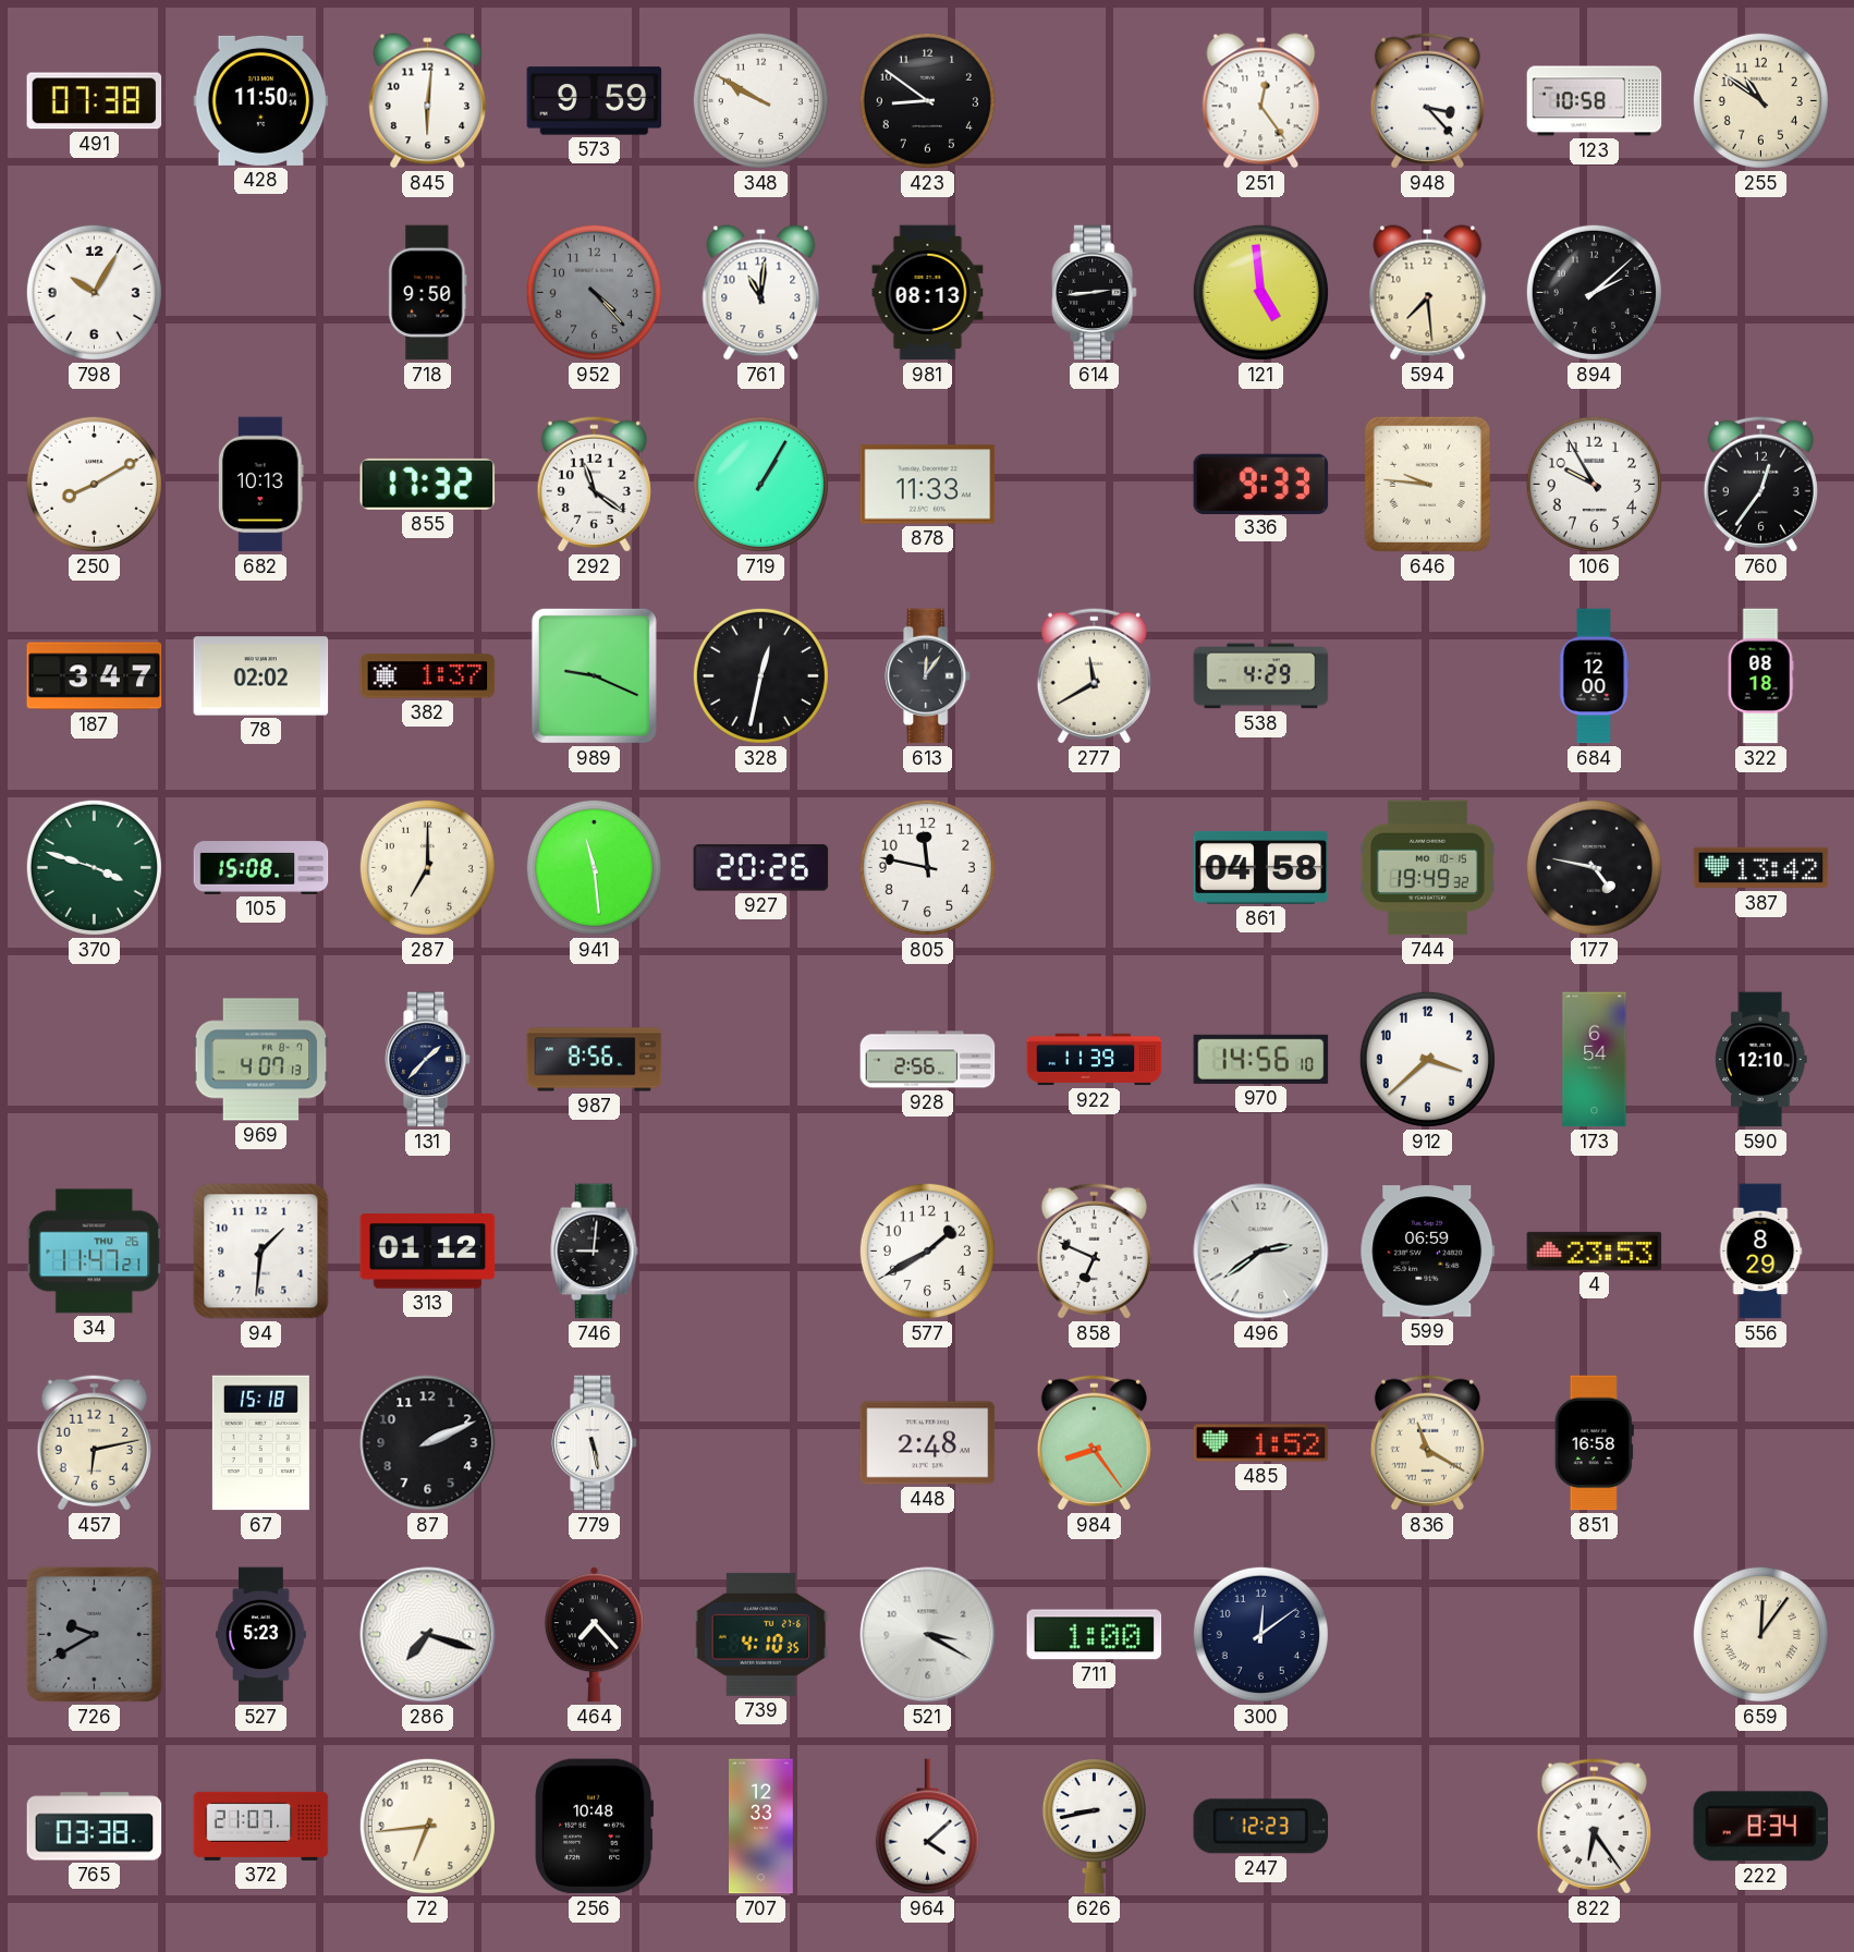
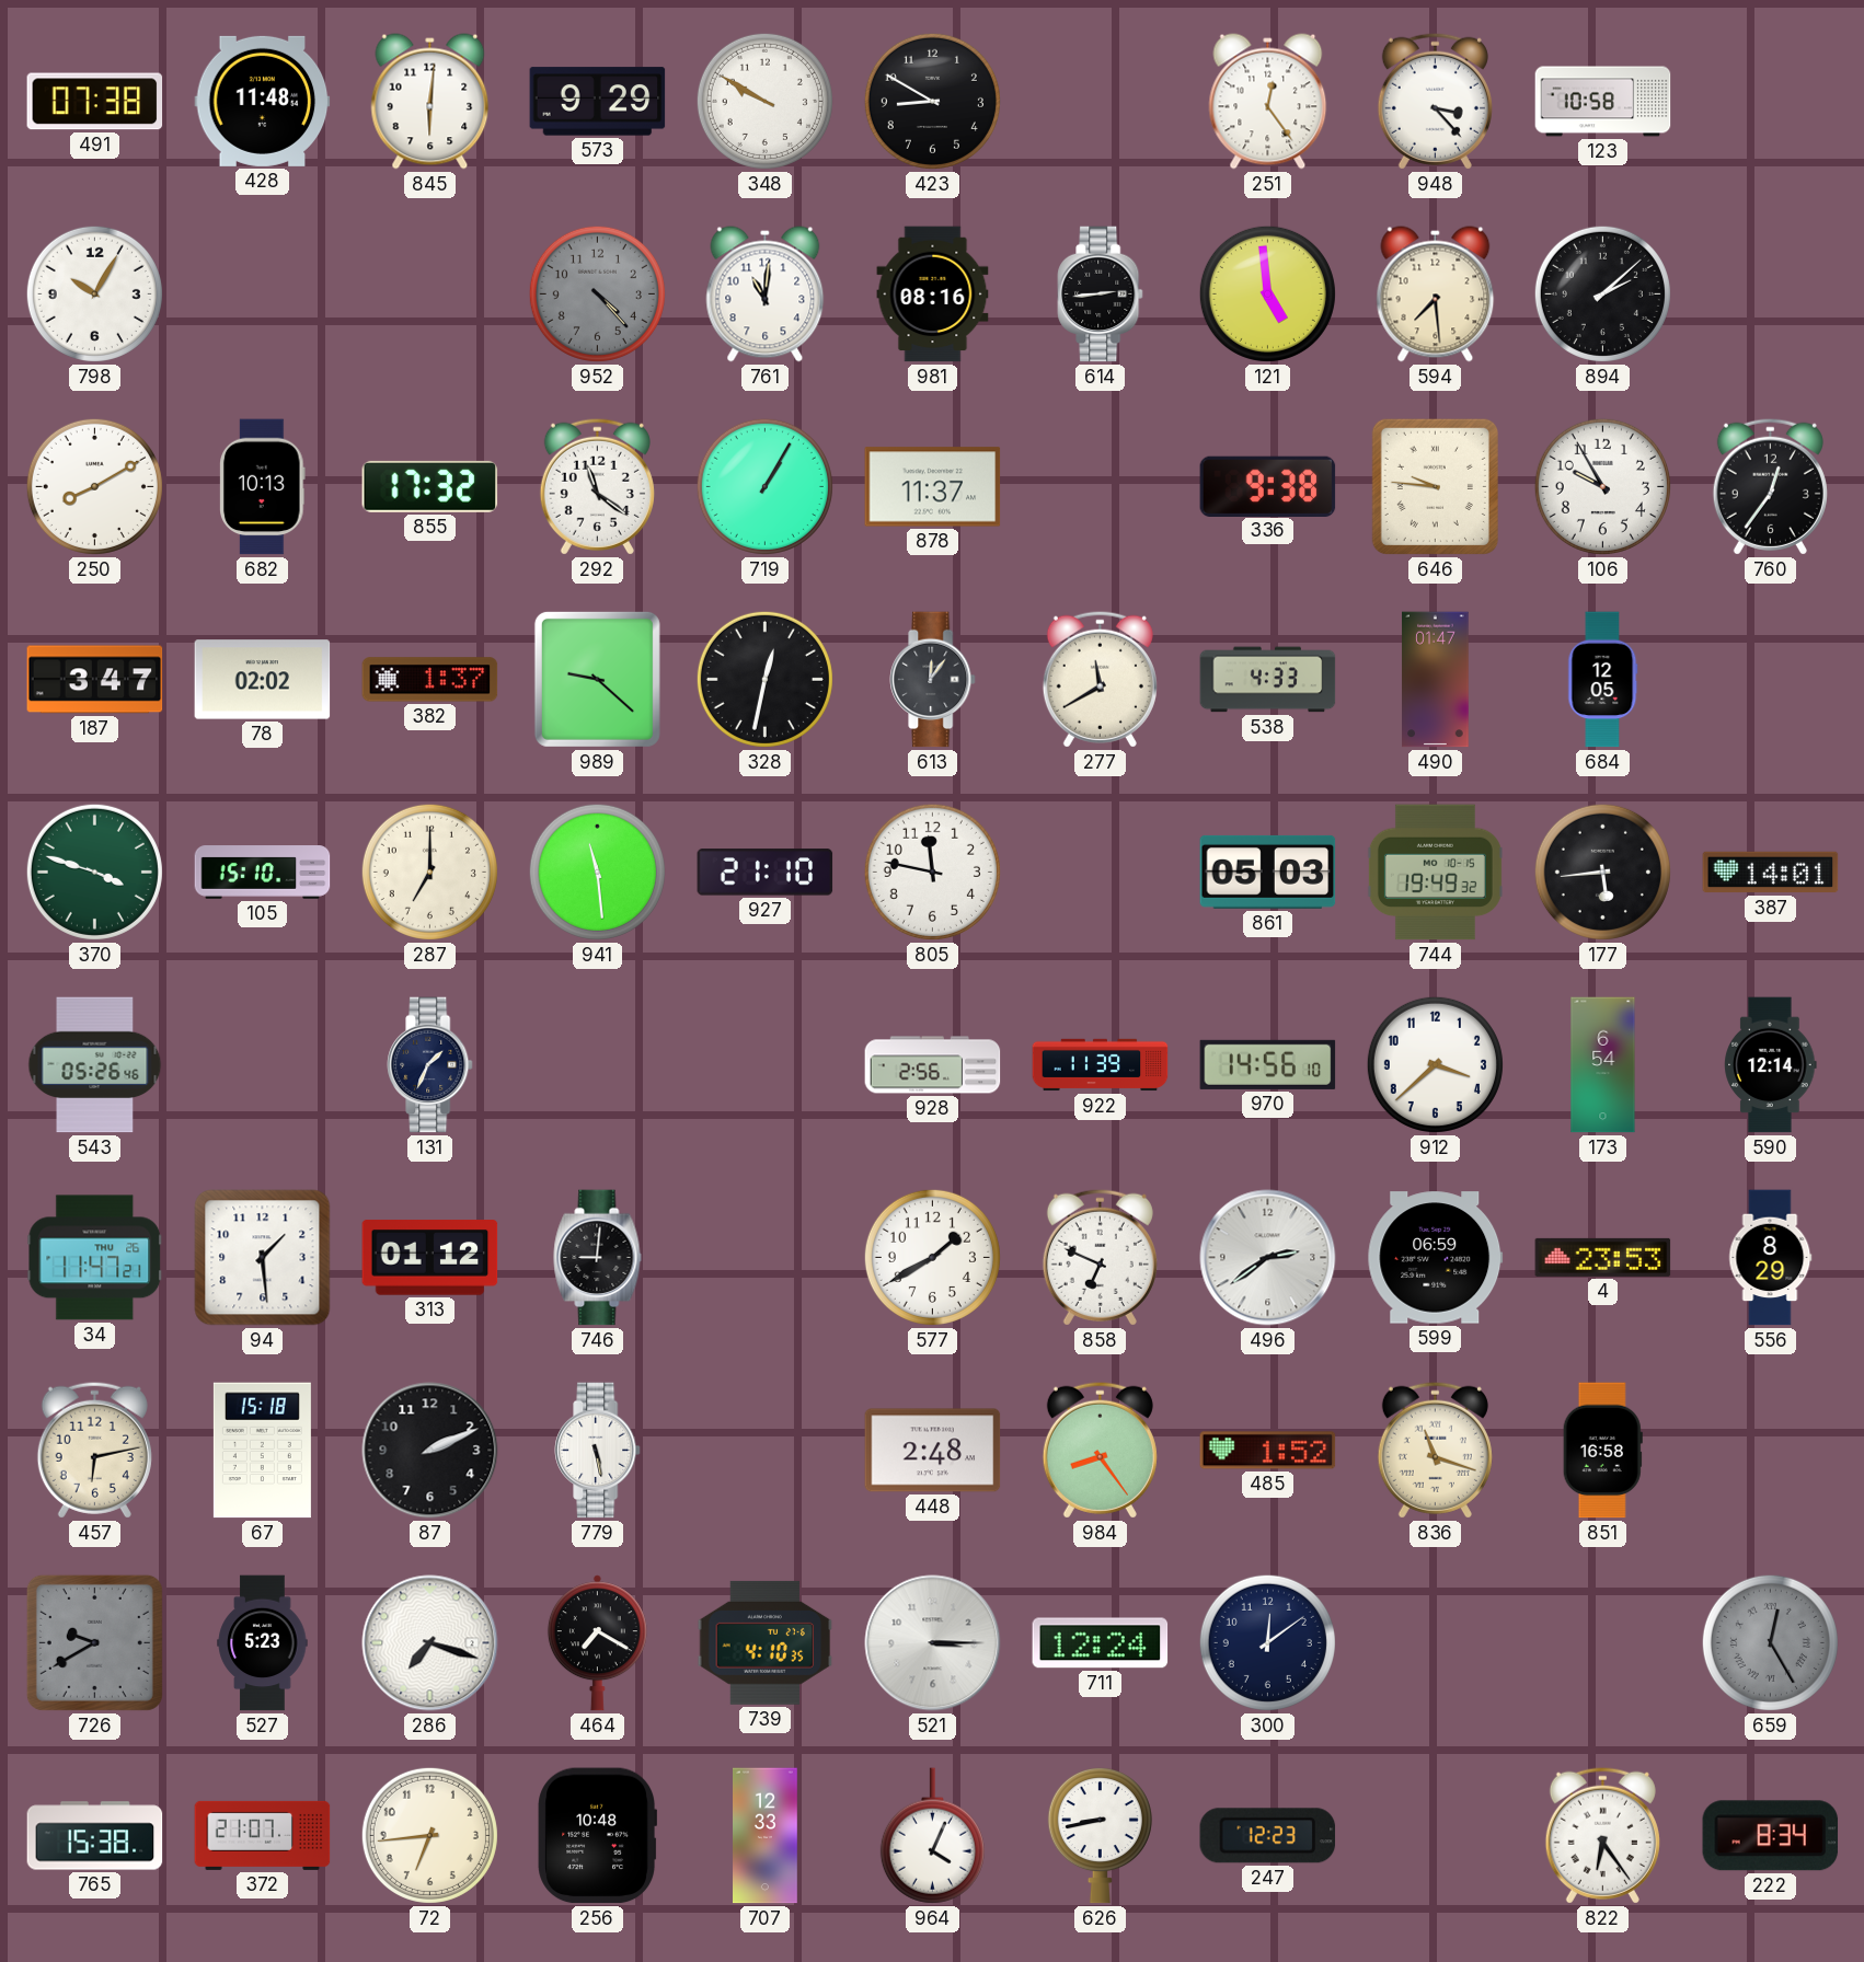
428: 11:50 -> 11:48
573: 9:59 -> 9:29
423: 8:51 -> 8:50
255: 10:51 -> none
718: 9:50 -> none
981: 08:13 -> 08:16
878: 11:33 -> 11:37
336: 9:33 -> 9:38
989: 9:19 -> 9:22
538: 4:29 -> 4:33
490: none -> 01:47
684: 12:00 -> 12:05
322: 08:18 -> none
105: 15:08 -> 15:10
927: 20:26 -> 21:10
861: 04:58 -> 05:03
177: 4:47 -> 5:44
387: 13:42 -> 14:01
543: none -> 05:26
969: 4:07 -> none
131: 1:37 -> 1:34
987: 8:56 -> none
590: 12:10 -> 12:14
94: 1:31 -> 1:29
836: 11:20 -> 11:18
464: 7:23 -> 7:20
521: 3:20 -> 3:15
711: 1:00 -> 12:24
659: 12:06 -> 12:25
659 dial: cream -> grey
765: 03:38 -> 15:38
964: 4:08 -> 4:04
